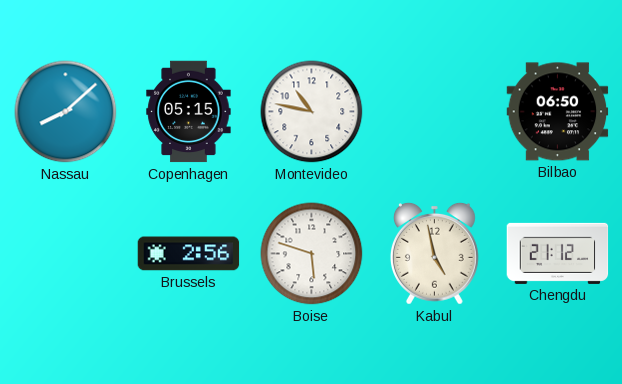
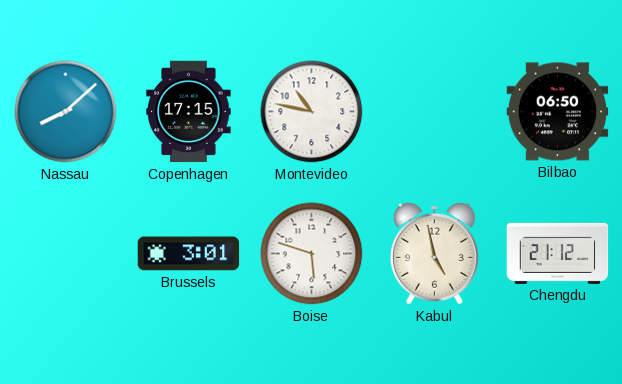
Copenhagen: 05:15 -> 17:15
Brussels: 2:56 -> 3:01
